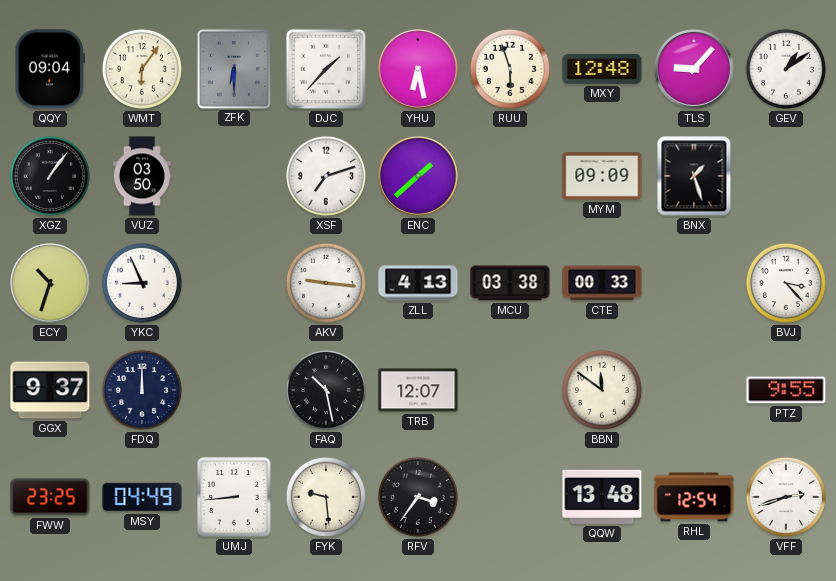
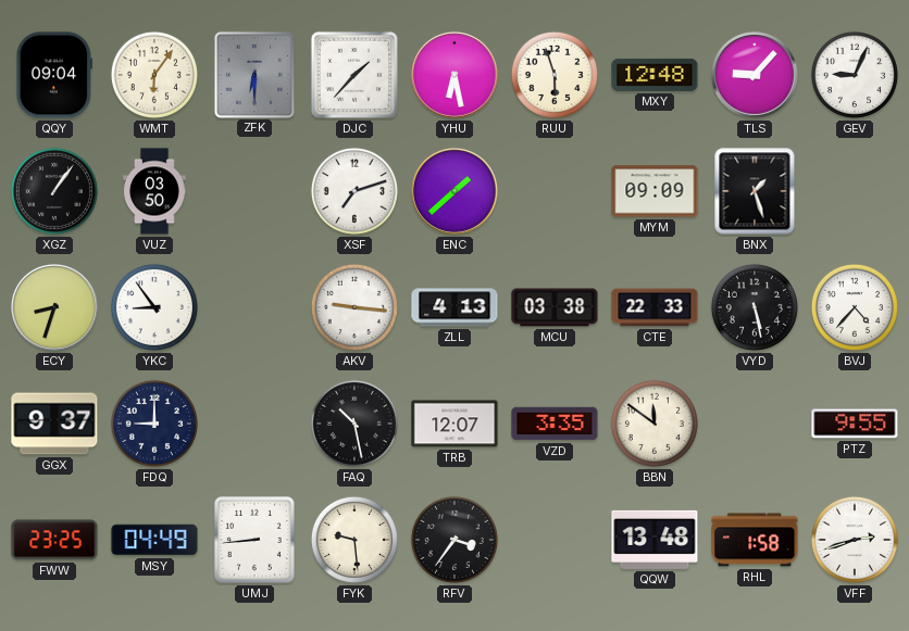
GEV: 1:09 -> 9:04
ECY: 10:33 -> 8:33
YKC: 8:56 -> 8:54
CTE: 00:33 -> 22:33
VYD: none -> 5:28
BVJ: 3:23 -> 4:37
FDQ: 12:00 -> 9:00
VZD: none -> 3:35
RHL: 12:54 -> 1:58
